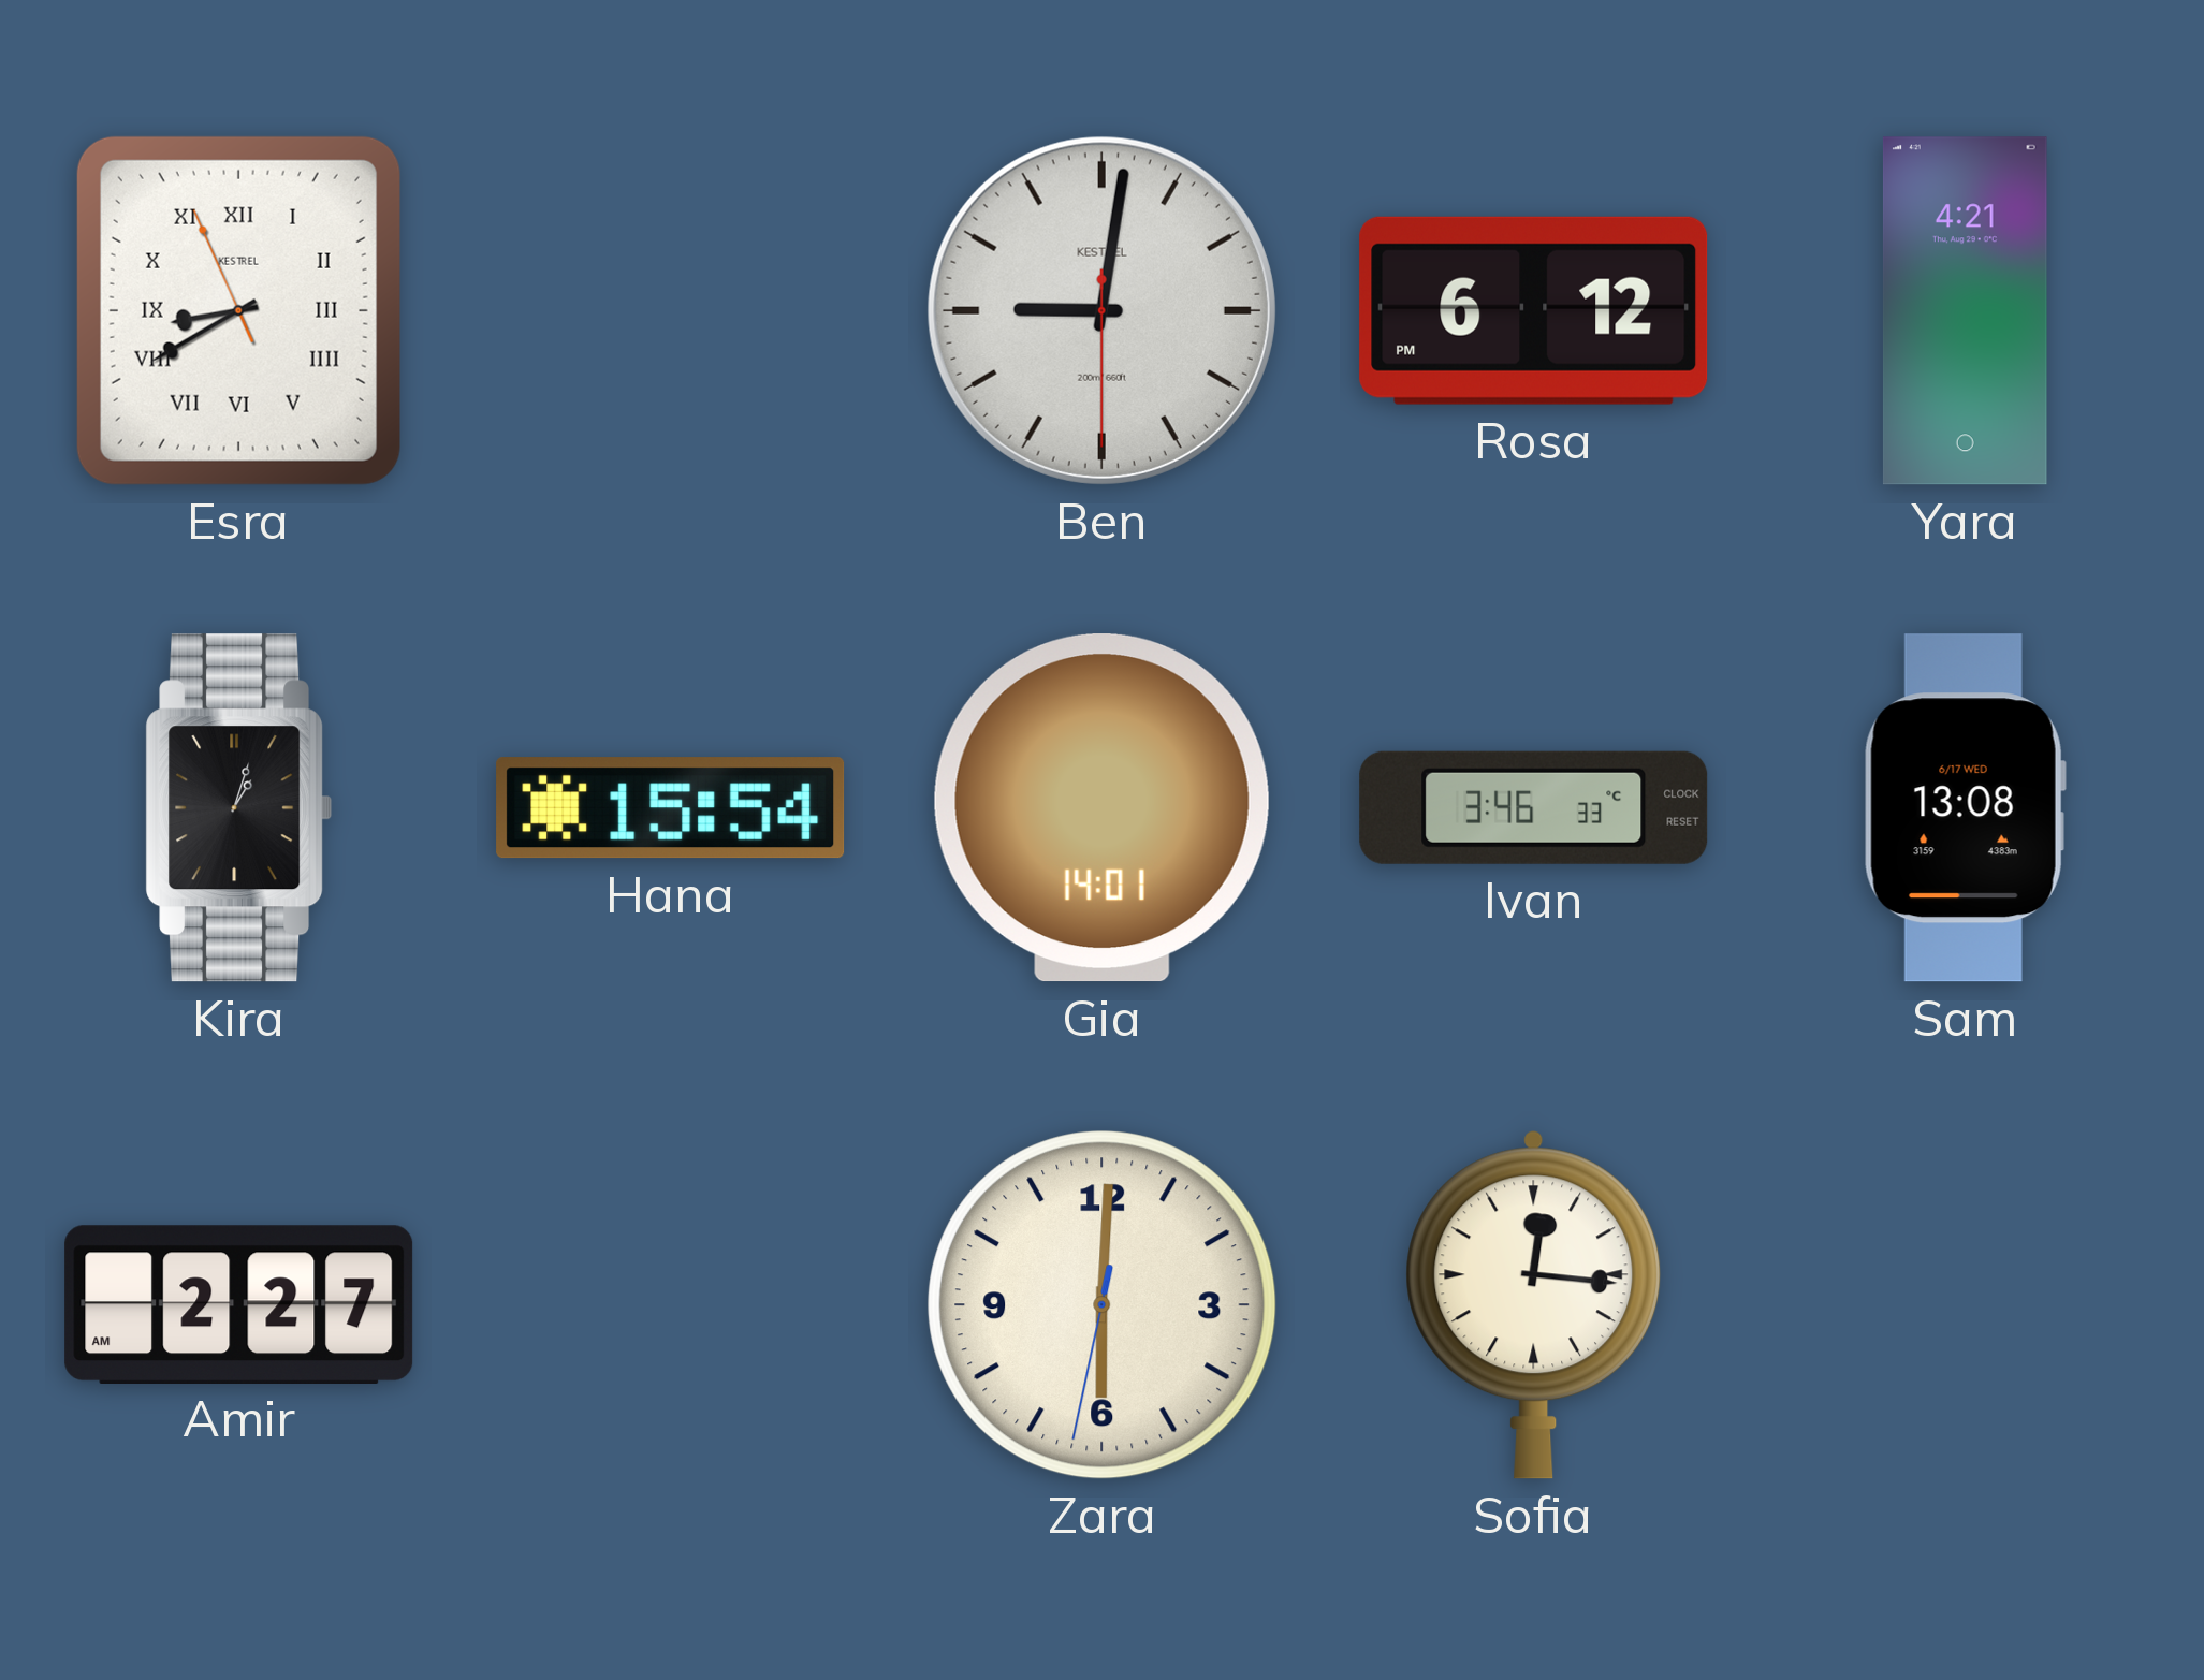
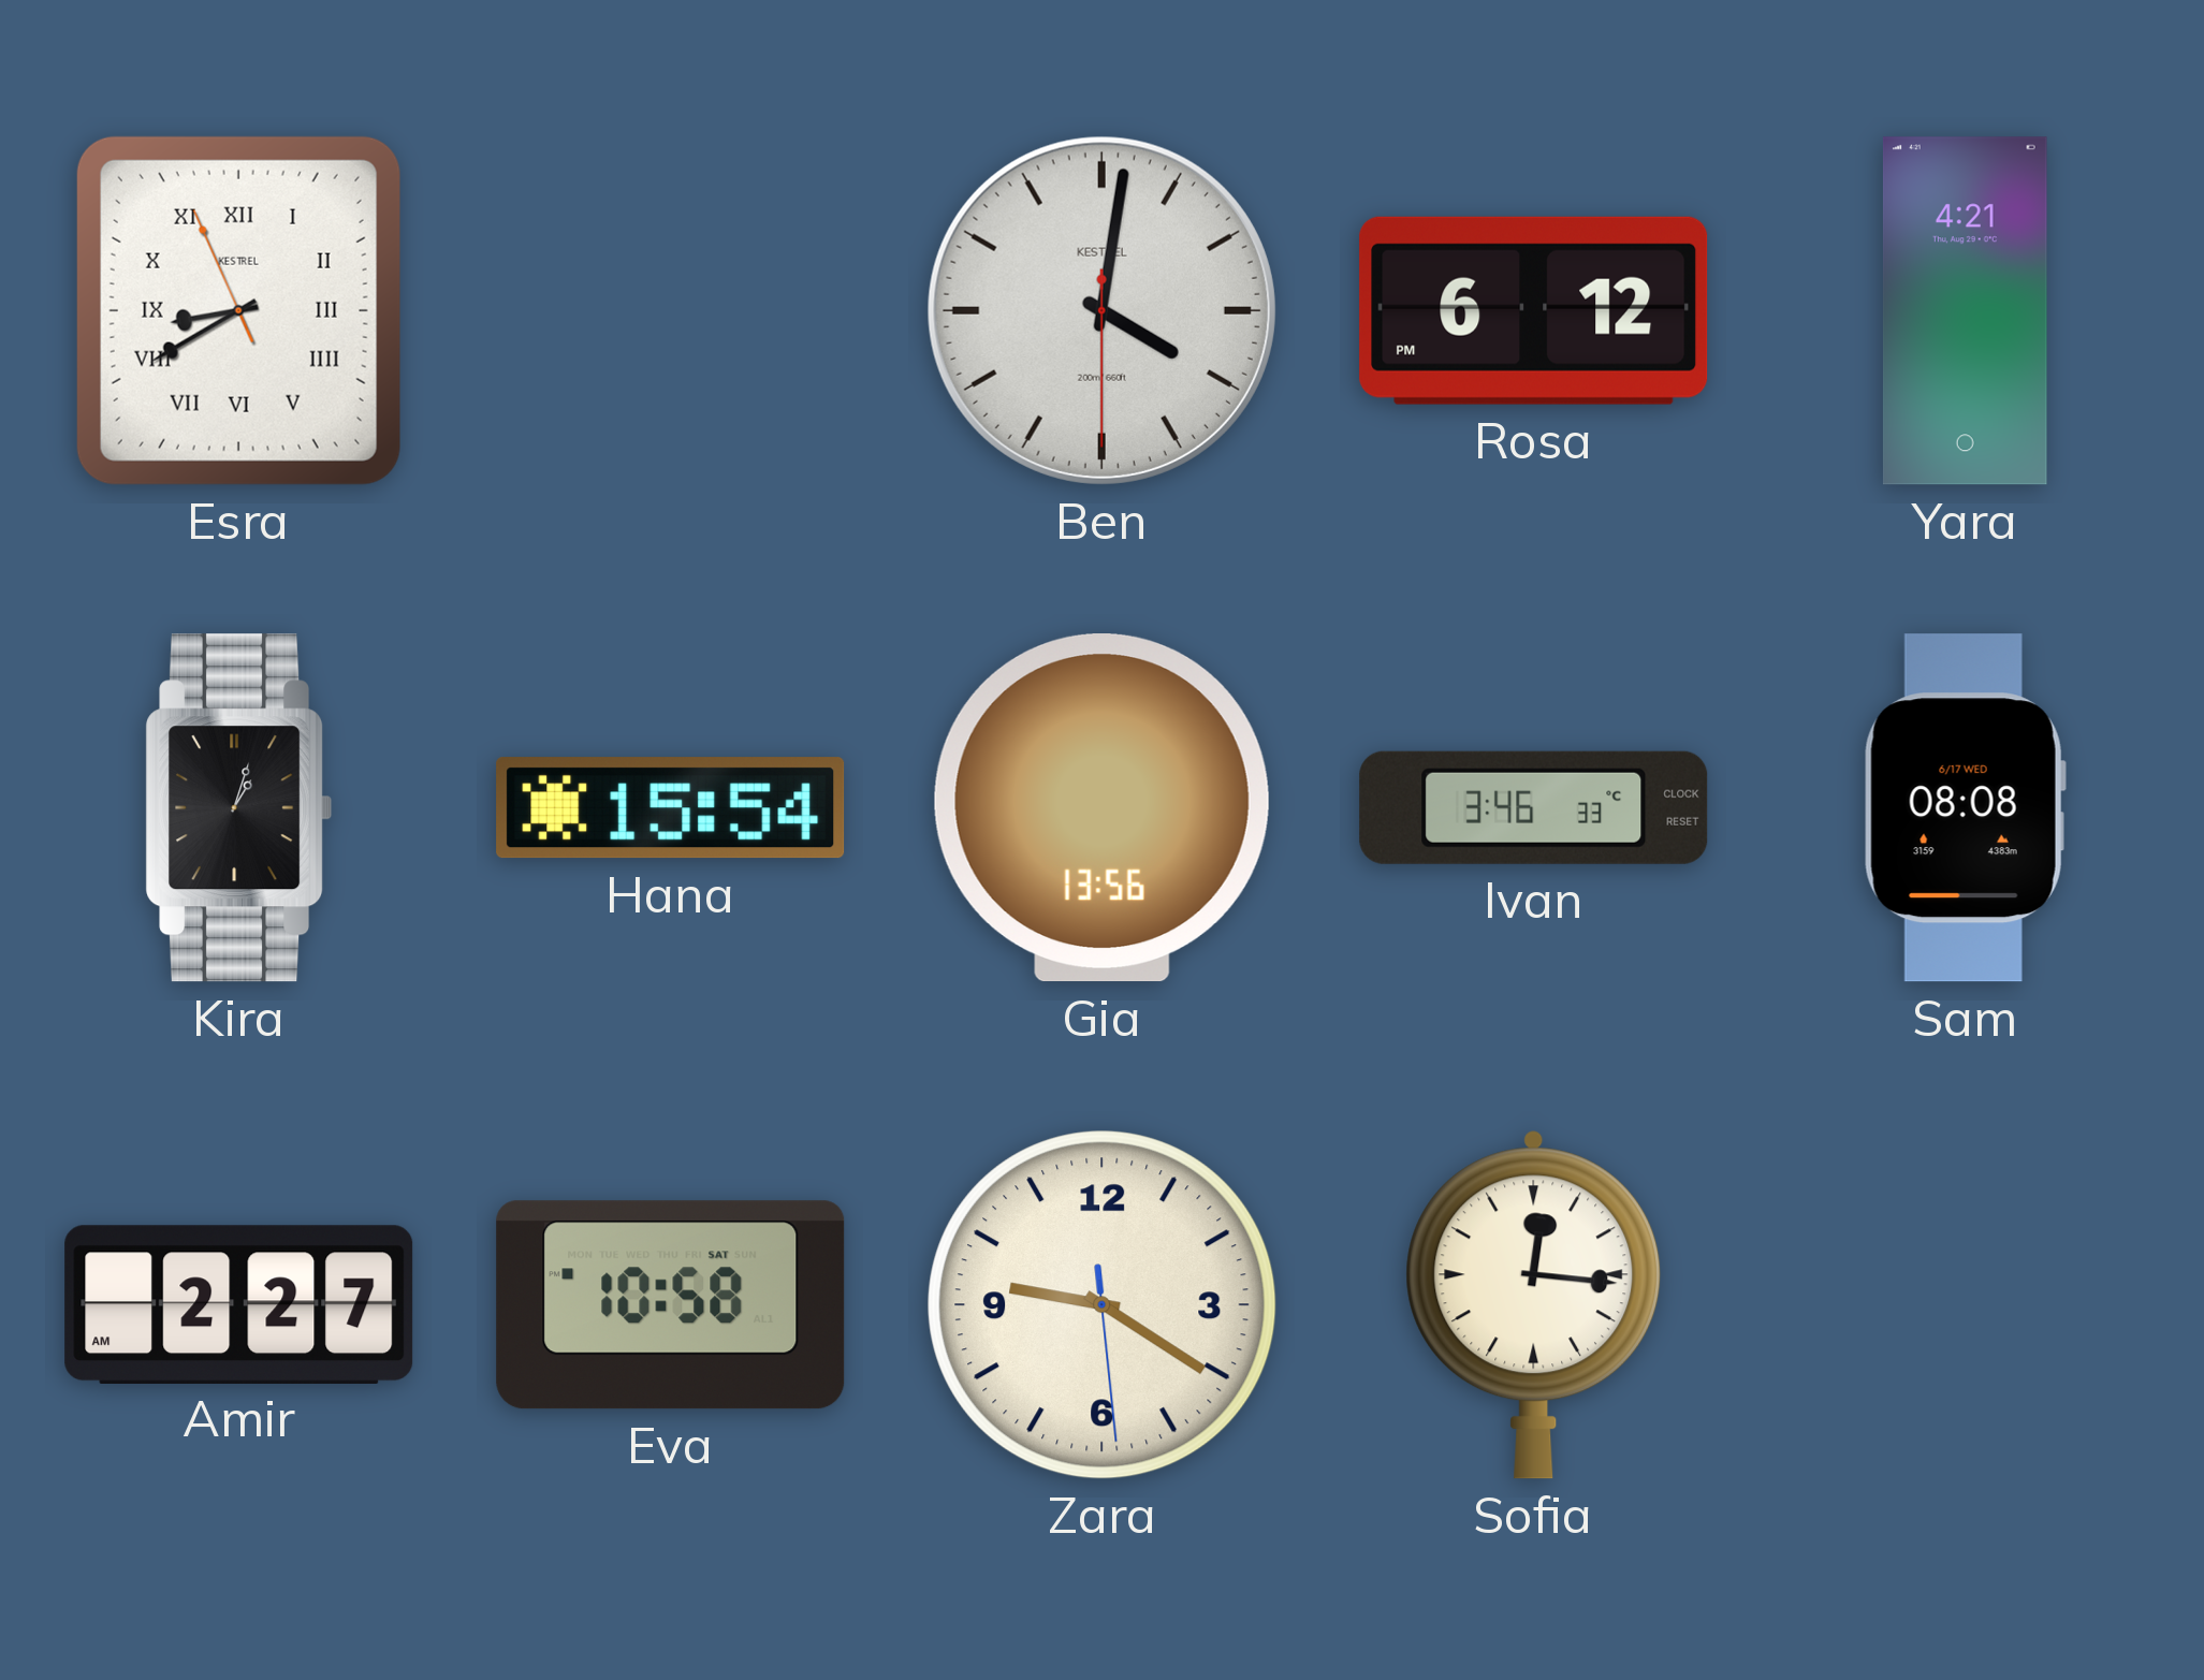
Ben: 9:01 -> 4:01
Gia: 14:01 -> 13:56
Sam: 13:08 -> 08:08
Eva: none -> 10:58
Zara: 6:00 -> 9:20
